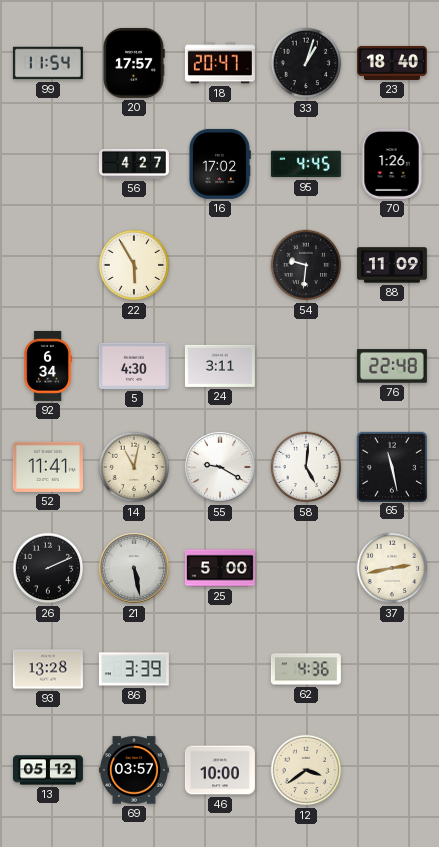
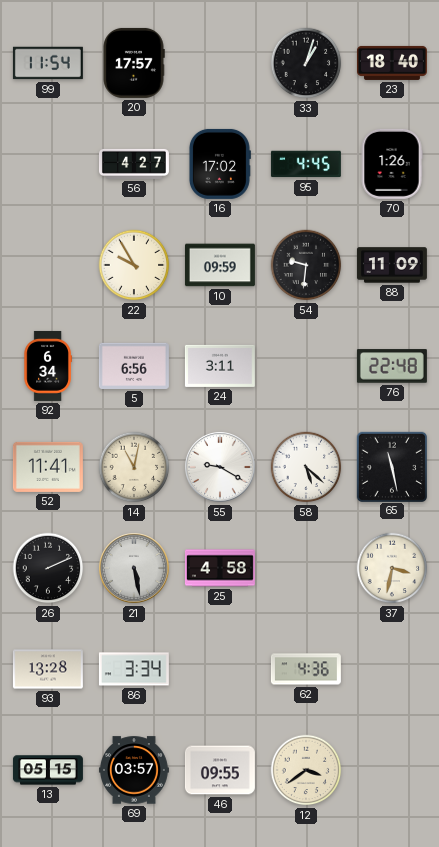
18: 20:47 -> none
22: 5:55 -> 9:55
10: none -> 09:59
5: 4:30 -> 6:56
58: 5:01 -> 5:22
25: 5:00 -> 4:58
37: 2:43 -> 3:32
86: 3:39 -> 3:34
13: 05:12 -> 05:15
46: 10:00 -> 09:55
